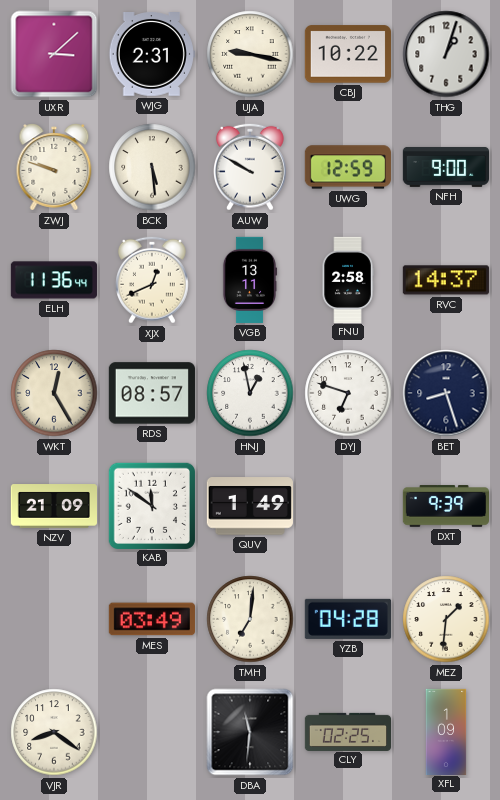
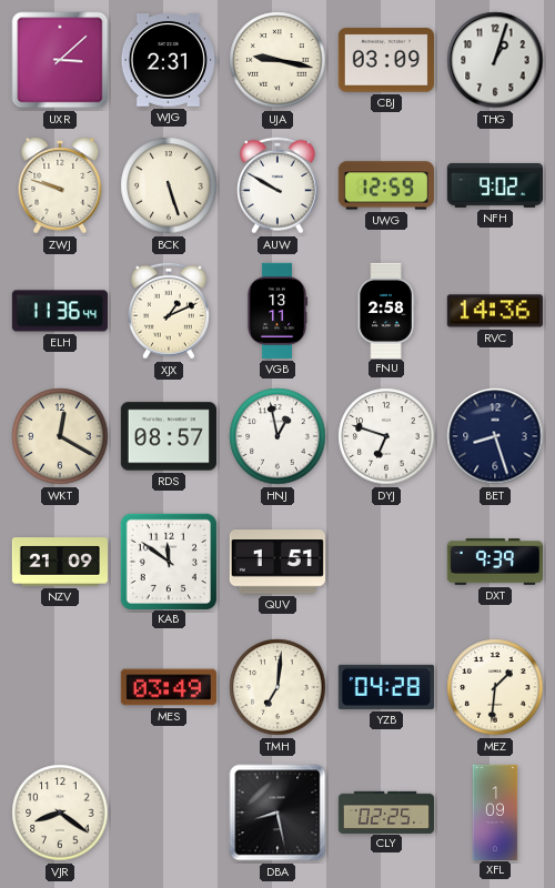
CBJ: 10:22 -> 03:09
BCK: 5:29 -> 5:27
NFH: 9:00 -> 9:02
XJX: 12:41 -> 1:11
RVC: 14:37 -> 14:36
WKT: 12:25 -> 12:20
QUV: 1:49 -> 1:51
DBA: 11:31 -> 8:28
